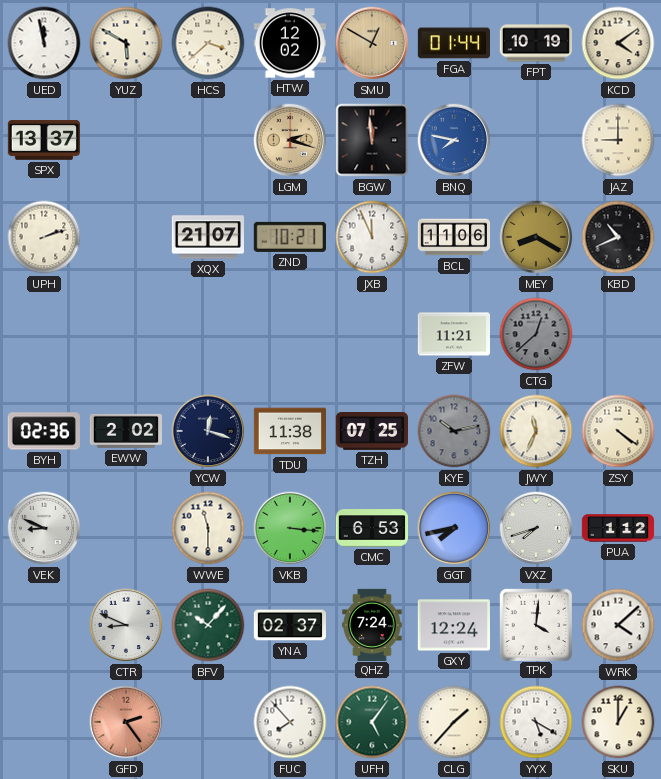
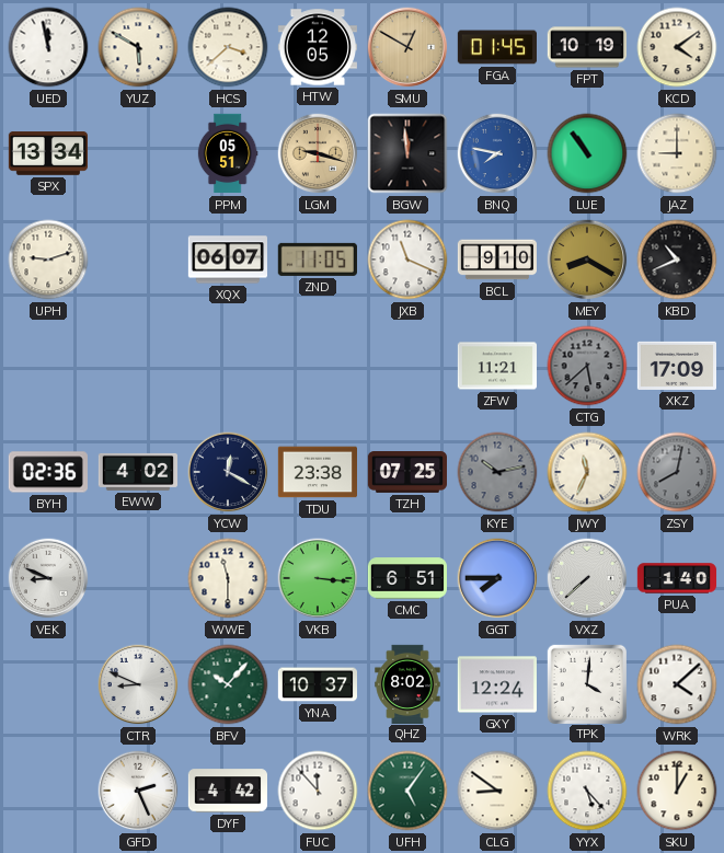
HTW: 12:02 -> 12:05
FGA: 01:44 -> 01:45
SPX: 13:37 -> 13:34
PPM: none -> 05:51
LGM: 2:18 -> 9:18
LUE: none -> 10:54
UPH: 2:12 -> 9:12
XQX: 21:07 -> 06:07
ZND: 10:21 -> 11:05
JXB: 11:56 -> 11:19
BCL: 11:06 -> 9:10
CTG: 12:38 -> 5:38
XKZ: none -> 17:09
EWW: 2:02 -> 4:02
YCW: 12:18 -> 12:20
TDU: 11:38 -> 23:38
ZSY: 4:21 -> 8:02
ZSY dial: cream -> grey
CMC: 6:53 -> 6:51
GGT: 7:43 -> 7:45
VXZ: 7:42 -> 7:38
PUA: 1:12 -> 1:40
YNA: 02:37 -> 10:37
QHZ: 7:24 -> 8:02
GFD: 2:24 -> 2:26
GFD dial: salmon -> white
DYF: none -> 4:42
FUC: 7:53 -> 11:53
CLG: 1:37 -> 8:51
YYX: 5:20 -> 5:23
